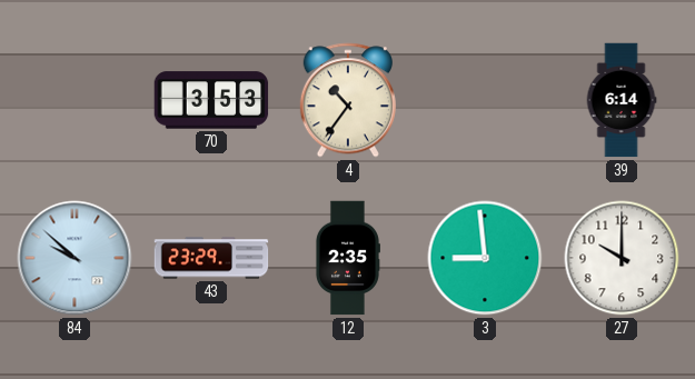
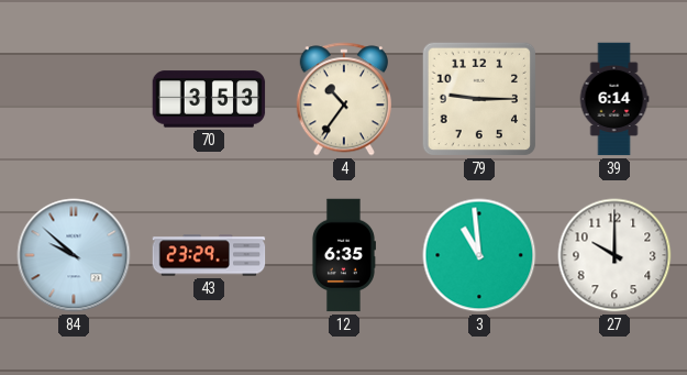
79: none -> 9:15
12: 2:35 -> 6:35
3: 8:59 -> 10:59
